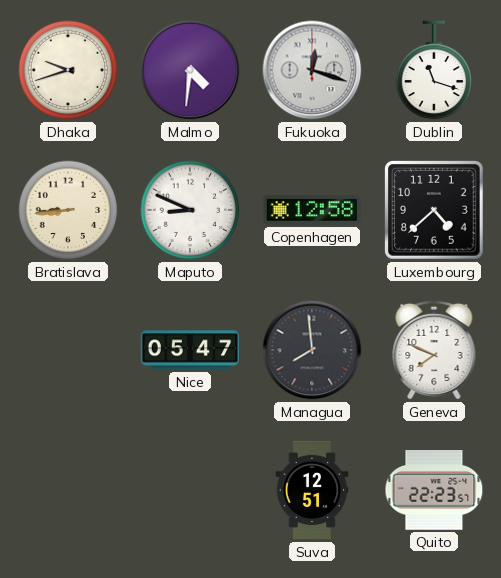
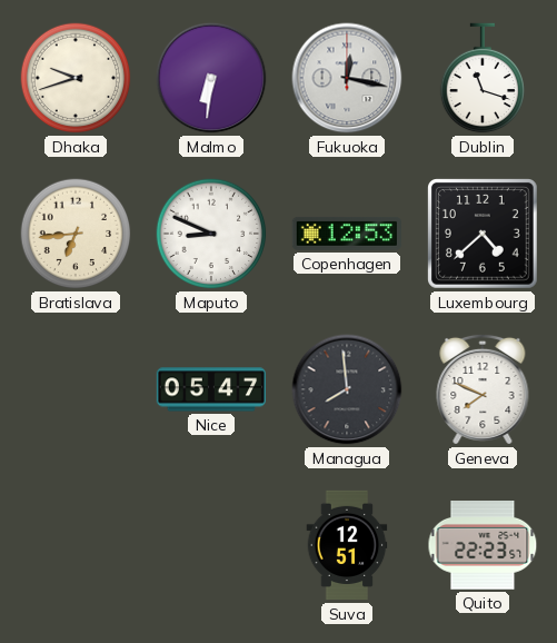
Malmo: 4:31 -> 6:31
Fukuoka: 12:18 -> 12:17
Bratislava: 8:44 -> 6:44
Copenhagen: 12:58 -> 12:53
